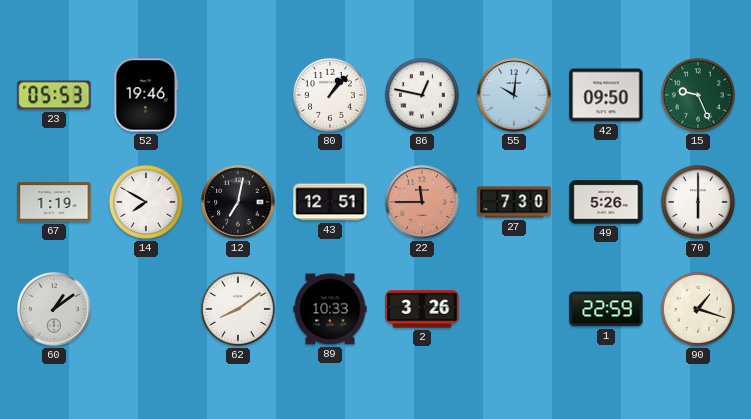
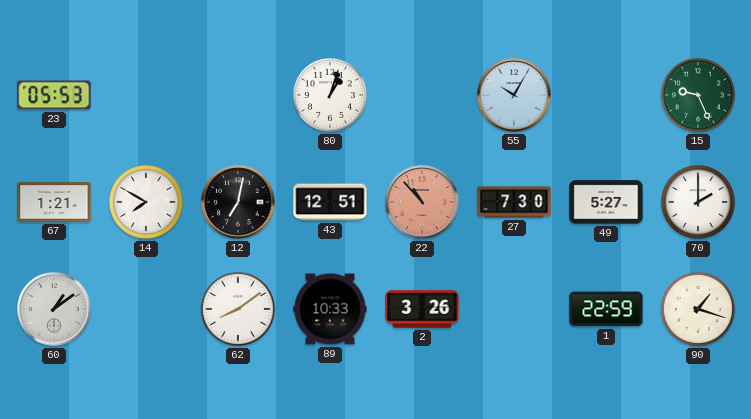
52: 19:46 -> none
80: 1:07 -> 1:03
86: 12:47 -> none
55: 10:01 -> 10:05
42: 09:50 -> none
67: 1:19 -> 1:21
22: 11:45 -> 10:53
49: 5:26 -> 5:27
70: 6:00 -> 2:00
